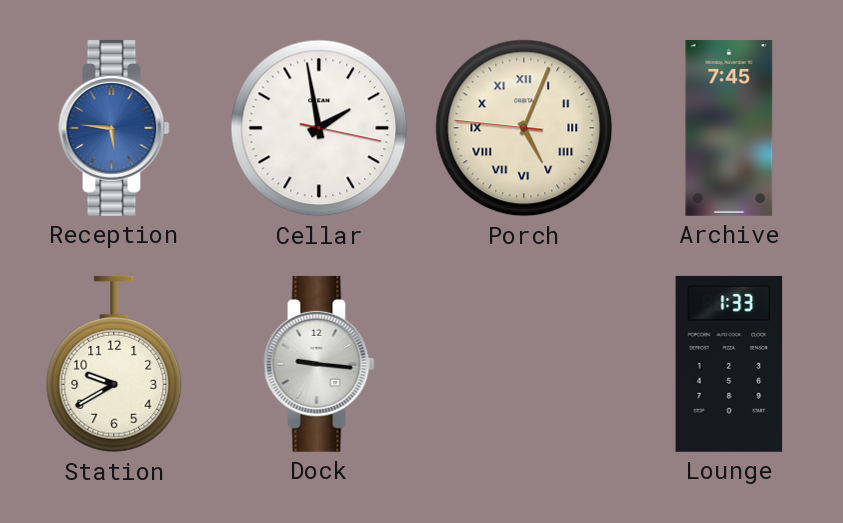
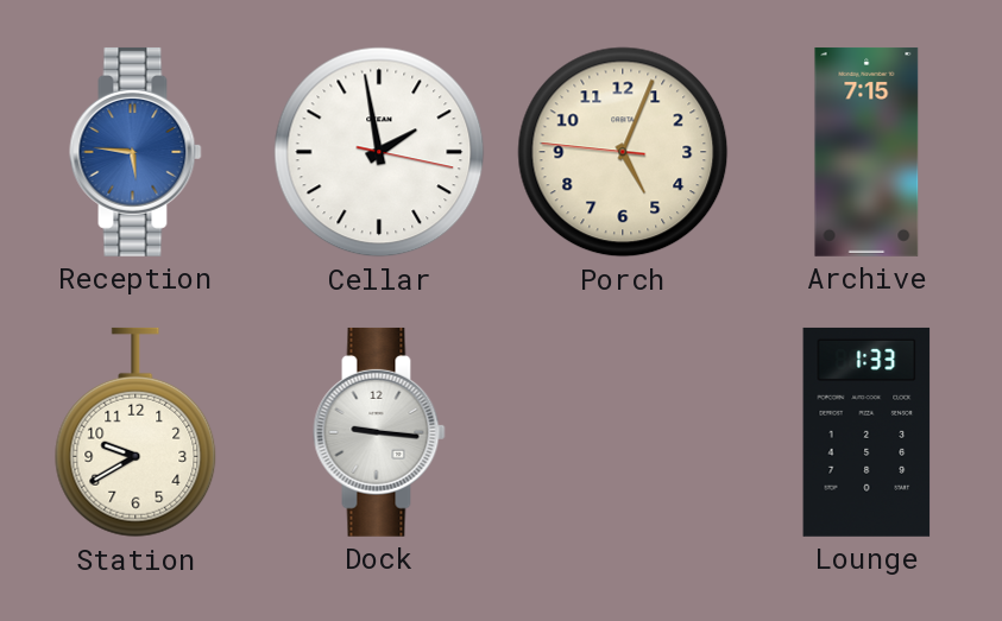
Porch numerals: Roman -> Arabic
Archive: 7:45 -> 7:15
